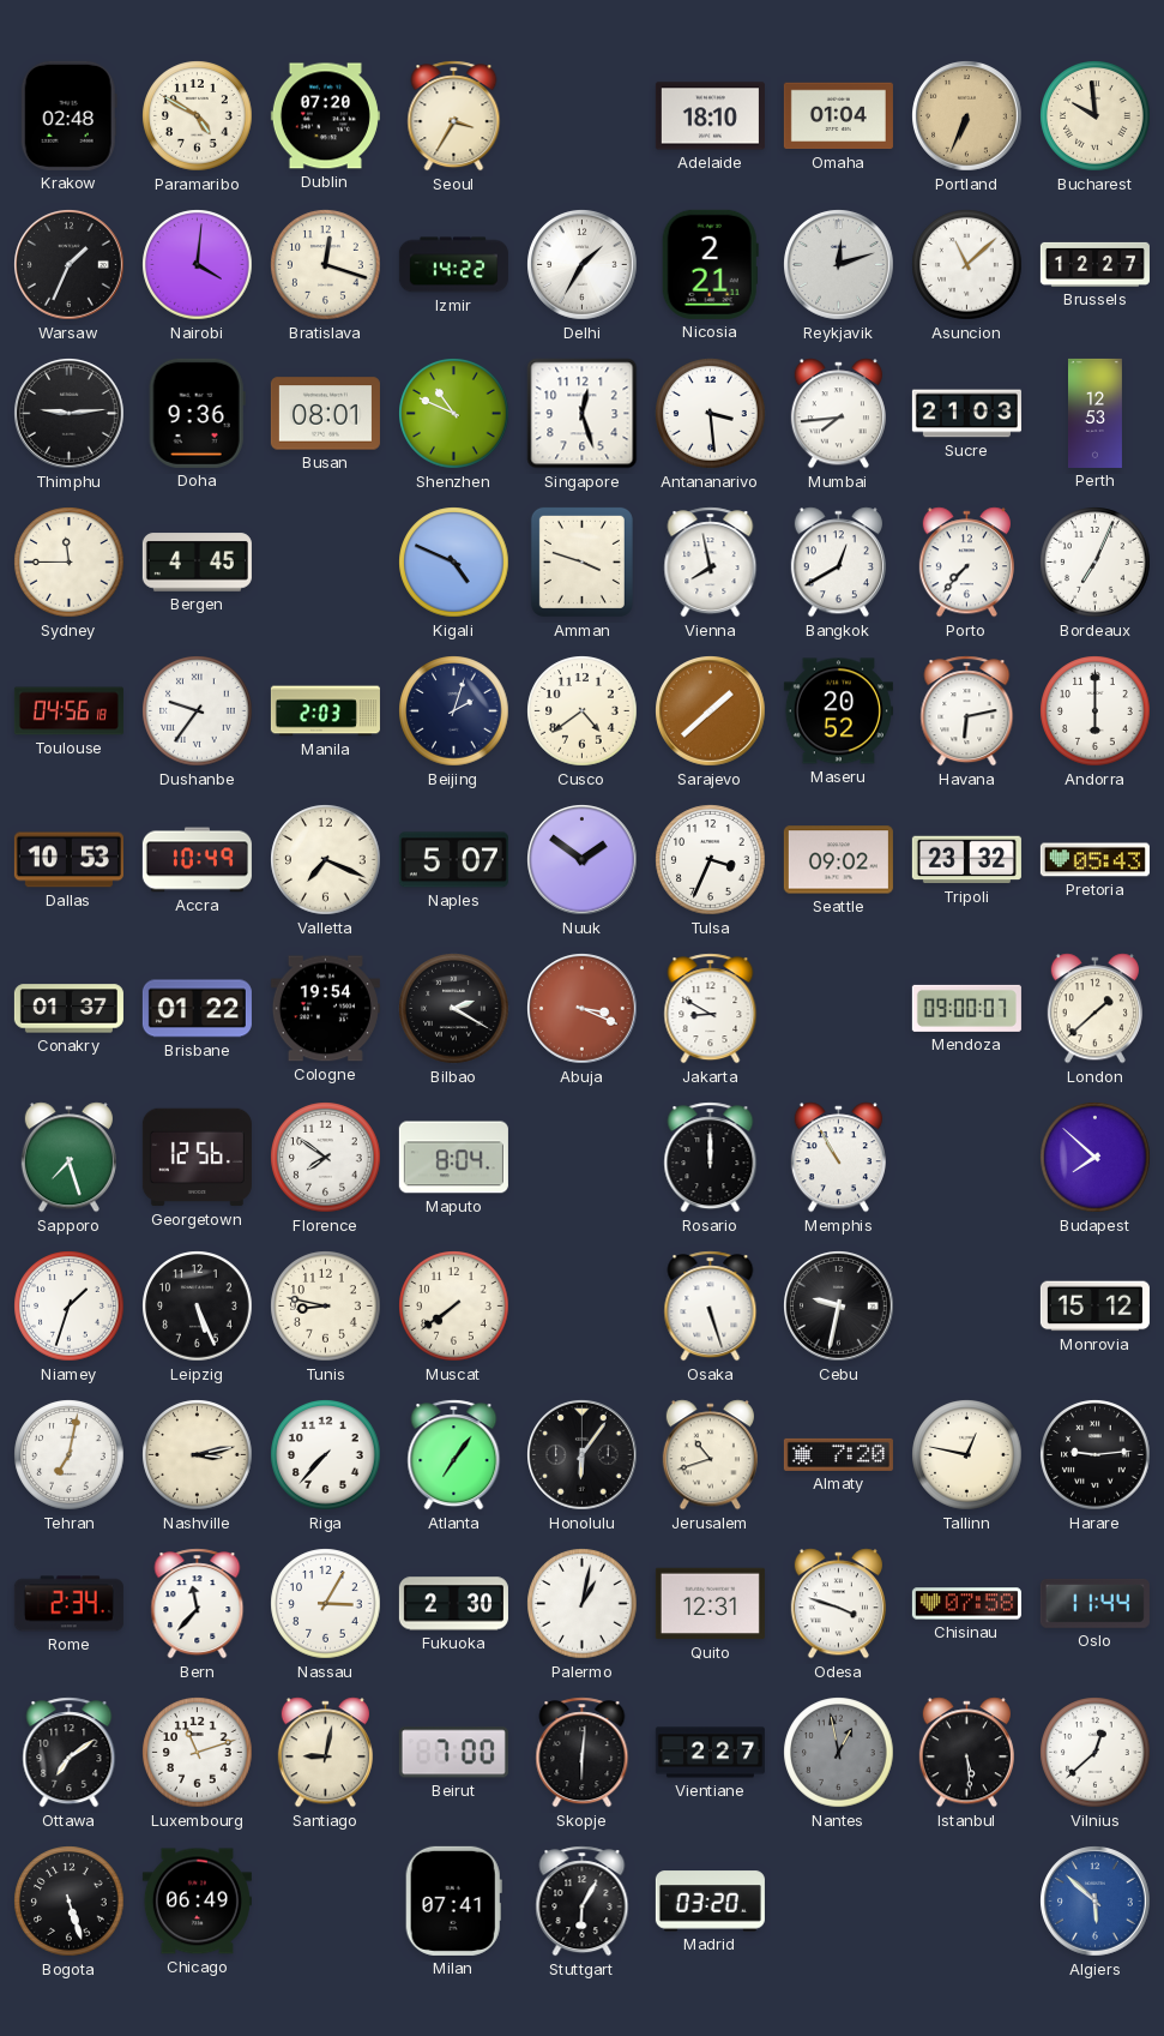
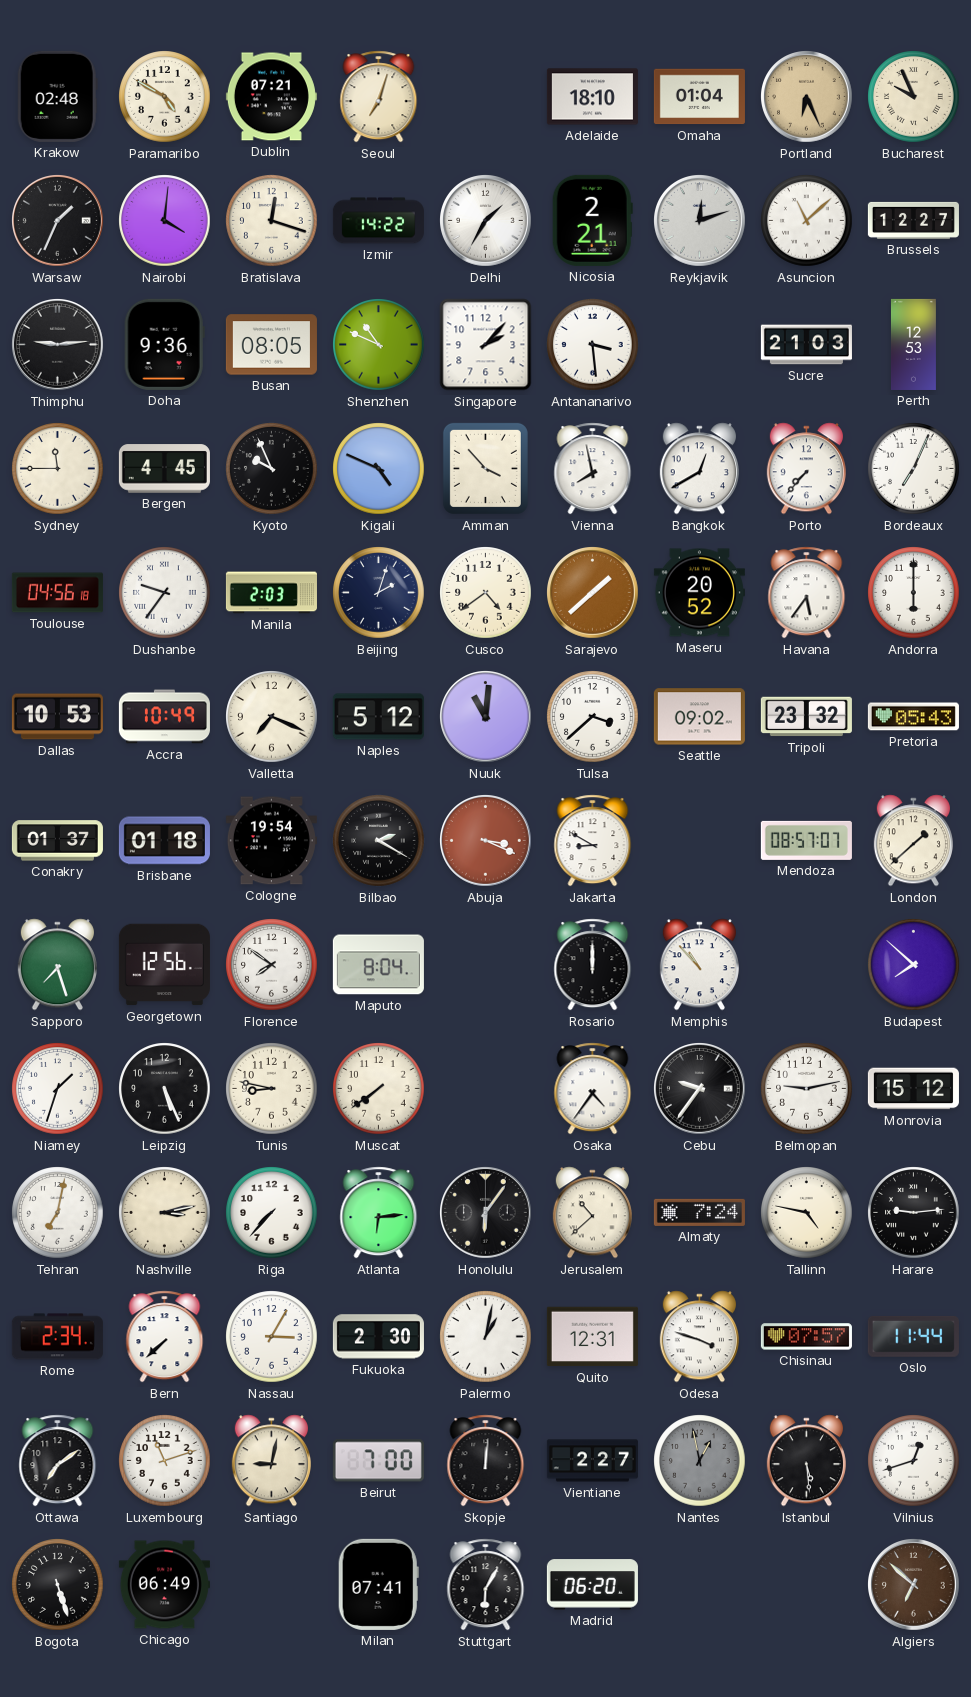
Dublin: 07:20 -> 07:21
Seoul: 3:35 -> 7:03
Portland: 6:34 -> 6:26
Bucharest: 9:59 -> 9:56
Busan: 08:01 -> 08:05
Singapore: 12:27 -> 2:07
Mumbai: 7:44 -> none
Kyoto: none -> 9:56
Amman: 3:48 -> 3:53
Havana: 6:13 -> 5:36
Naples: 5:07 -> 5:12
Nuuk: 1:51 -> 11:01
Tulsa: 3:34 -> 3:38
Brisbane: 01:22 -> 01:18
Mendoza: 09:00 -> 08:57
Memphis: 10:55 -> 10:53
Osaka: 5:27 -> 4:36
Cebu: 9:32 -> 9:36
Belmopan: none -> 9:13
Atlanta: 7:06 -> 6:14
Jerusalem: 10:42 -> 10:38
Almaty: 7:20 -> 7:24
Tallinn: 12:47 -> 4:47
Bern: 11:37 -> 7:38
Chisinau: 07:58 -> 07:57
Skopje: 6:01 -> 12:01
Vilnius: 12:38 -> 12:42
Madrid: 03:20 -> 06:20
Algiers: 5:52 -> 6:52
Algiers dial: blue -> brown
